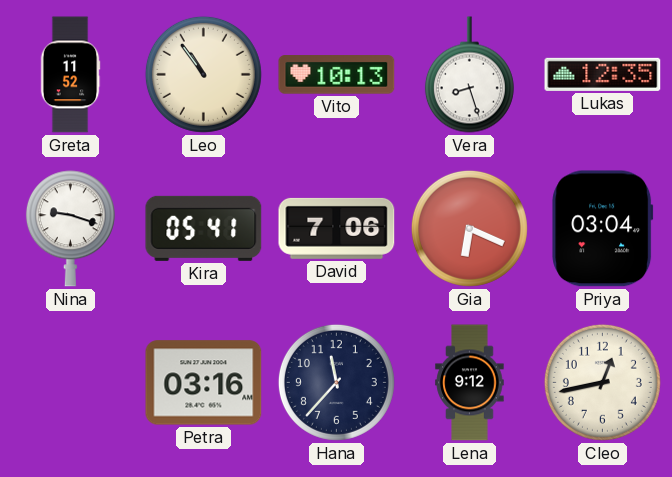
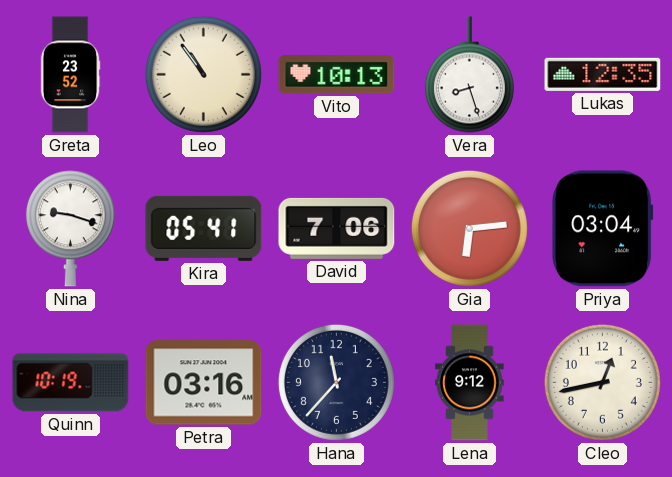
Greta: 11:52 -> 23:52
Gia: 6:19 -> 6:14
Quinn: none -> 10:19
